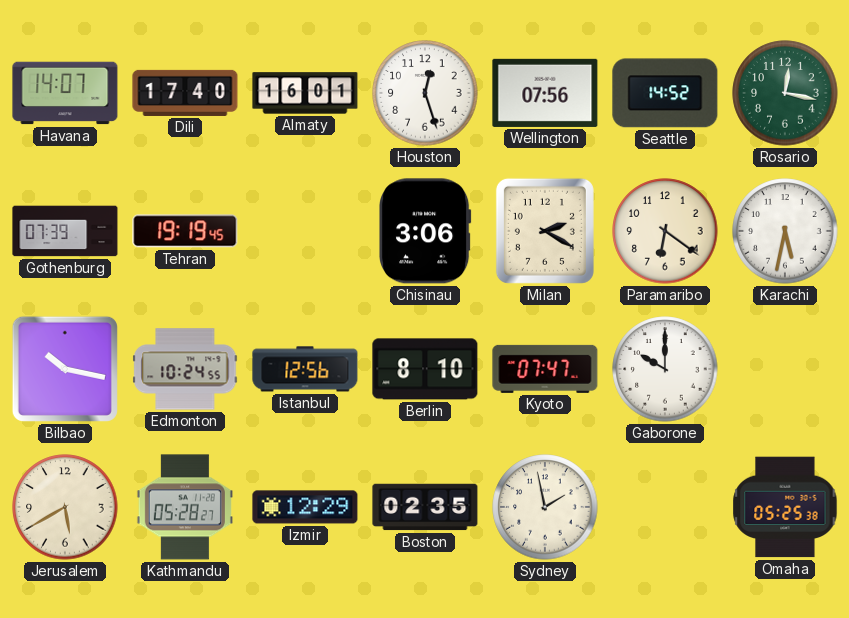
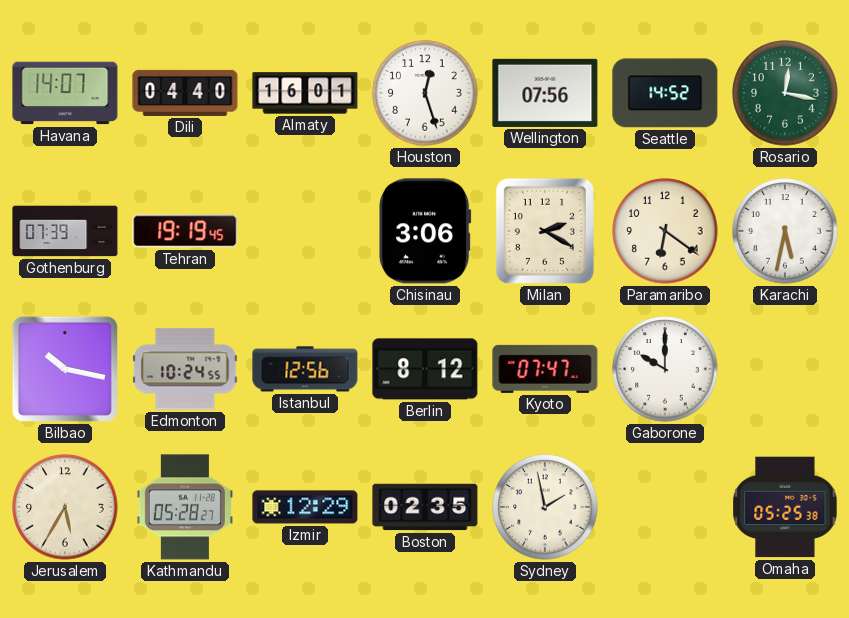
Dili: 17:40 -> 04:40
Berlin: 8:10 -> 8:12
Jerusalem: 5:40 -> 5:35
